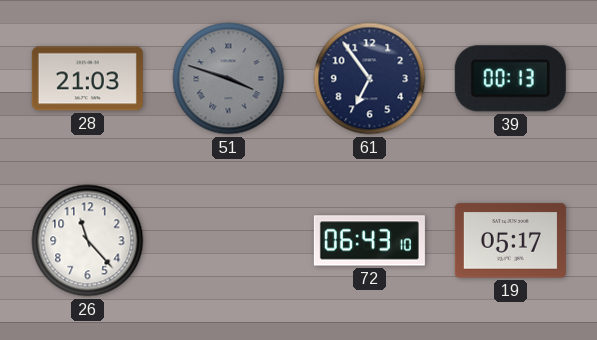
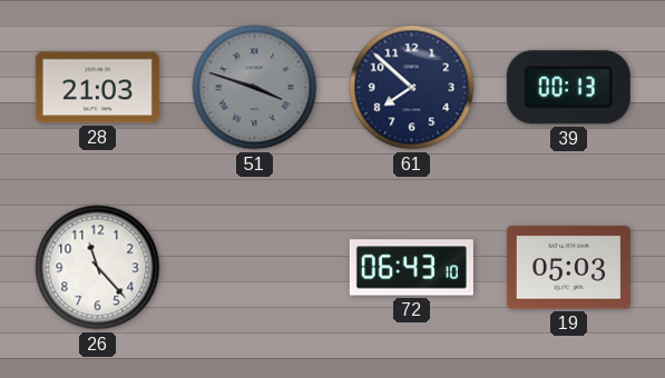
61: 6:54 -> 7:52
19: 05:17 -> 05:03
